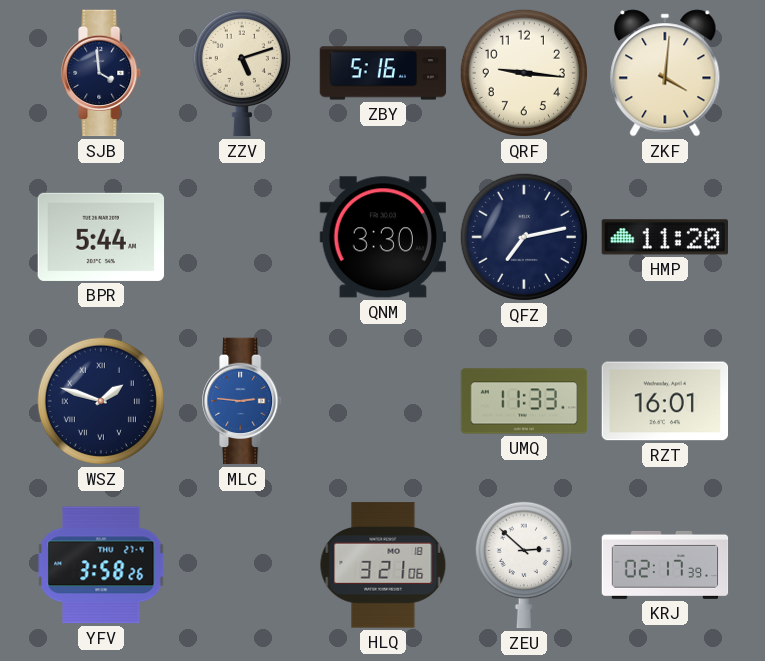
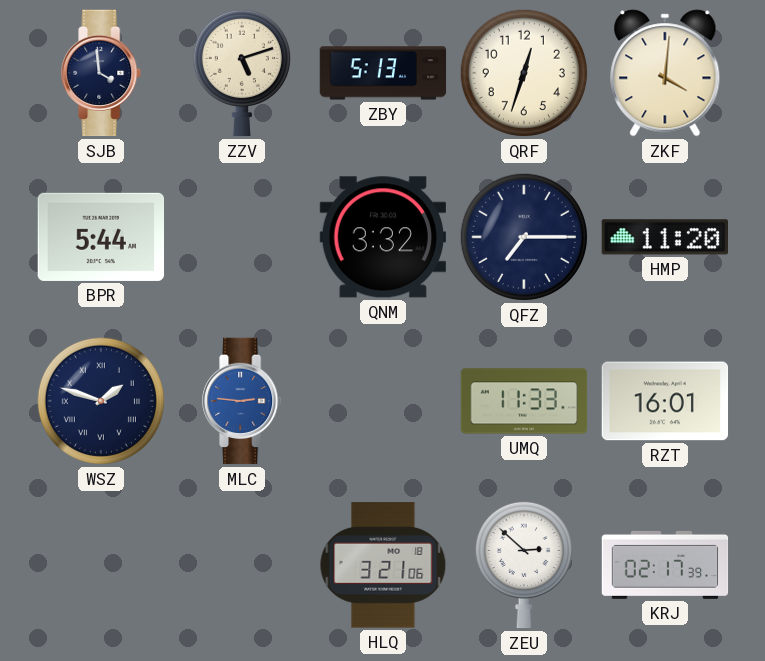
ZBY: 5:16 -> 5:13
QRF: 9:16 -> 12:33
QNM: 3:30 -> 3:32
QFZ: 7:13 -> 7:15
YFV: 3:58 -> none
